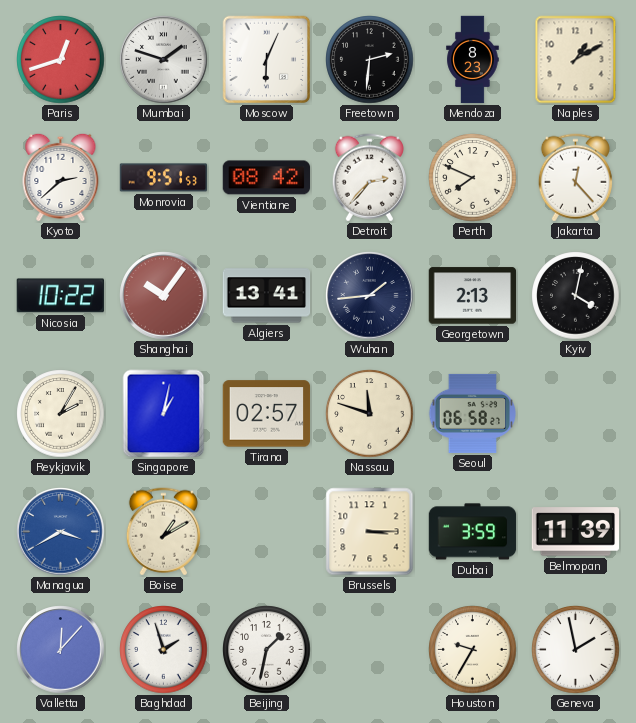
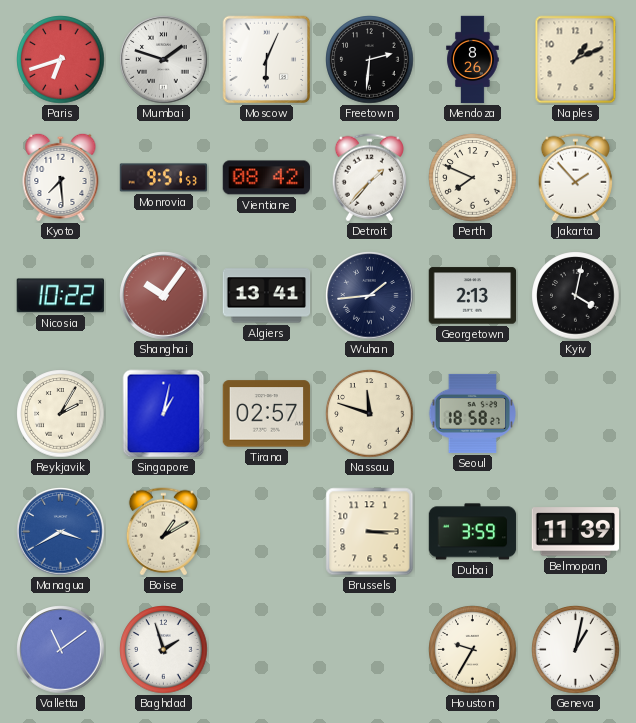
Paris: 12:42 -> 6:42
Mendoza: 8:23 -> 8:26
Naples: 1:10 -> 1:11
Kyoto: 2:38 -> 7:29
Detroit: 2:37 -> 1:37
Jakarta: 12:23 -> 1:53
Seoul: 06:58 -> 18:58
Valletta: 12:07 -> 11:09
Beijing: 1:32 -> none
Geneva: 1:58 -> 1:02
